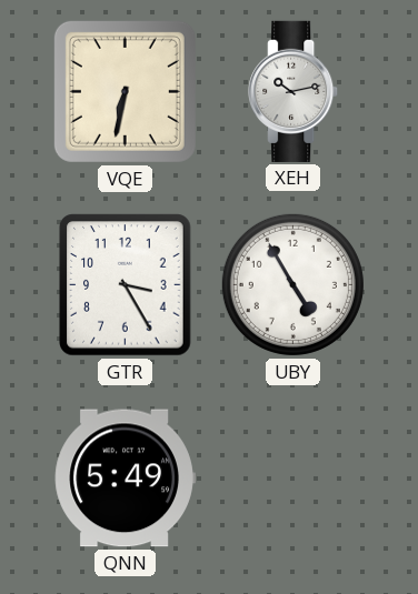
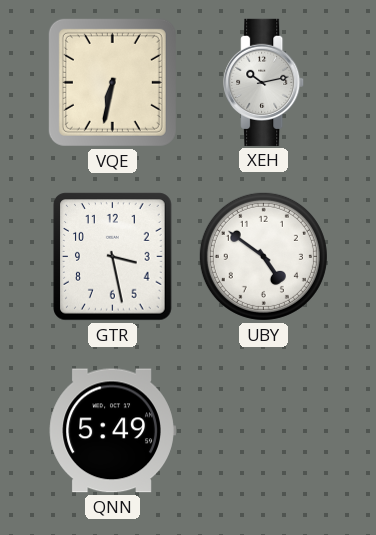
GTR: 3:25 -> 3:28
UBY: 4:55 -> 4:51
